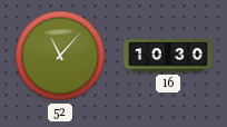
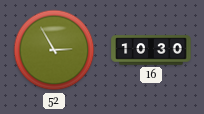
52: 11:07 -> 2:55
